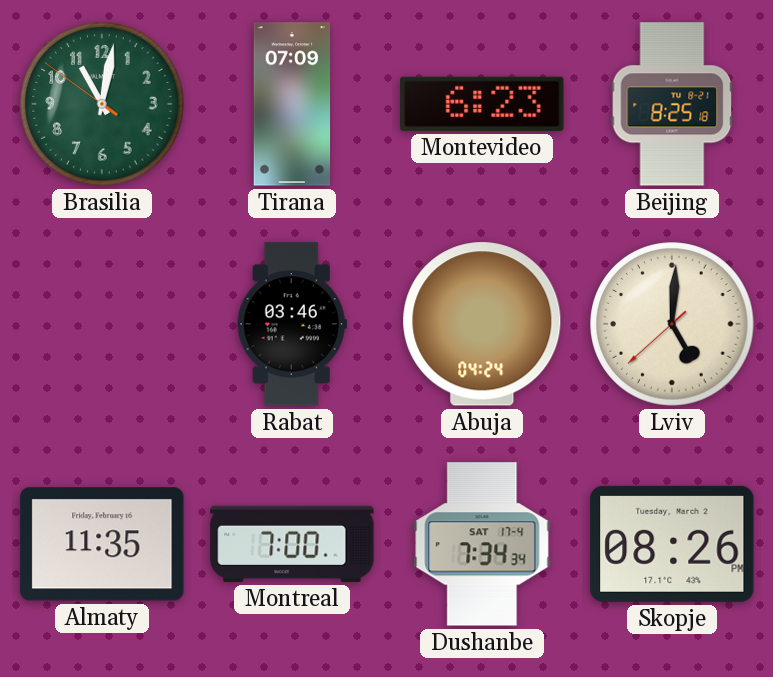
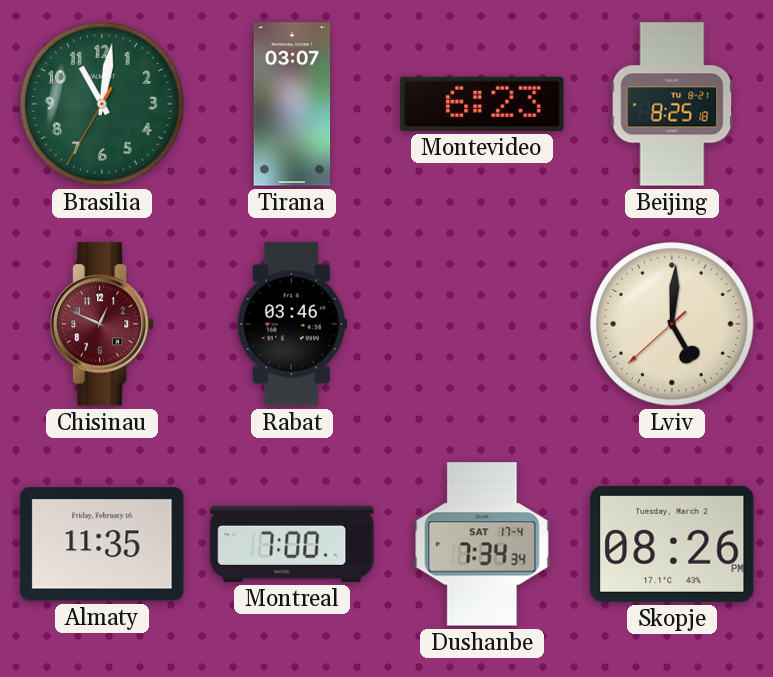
Brasilia: 11:01:51 -> 11:01:35
Tirana: 07:09 -> 03:07
Chisinau: none -> 12:49
Abuja: 04:24 -> none
